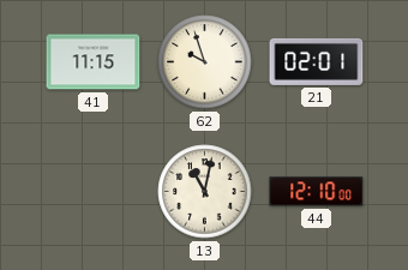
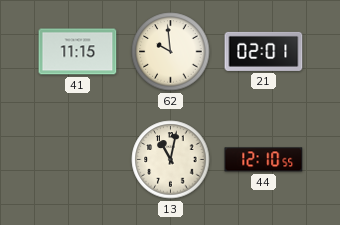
62: 9:57 -> 9:59
44: 12:10:00 -> 12:10:55
